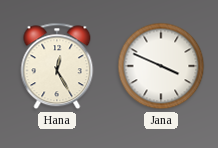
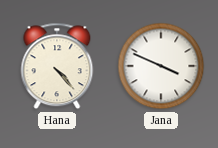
Hana: 12:25 -> 4:23
